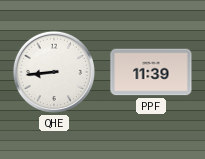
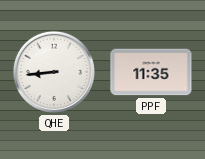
PPF: 11:39 -> 11:35
